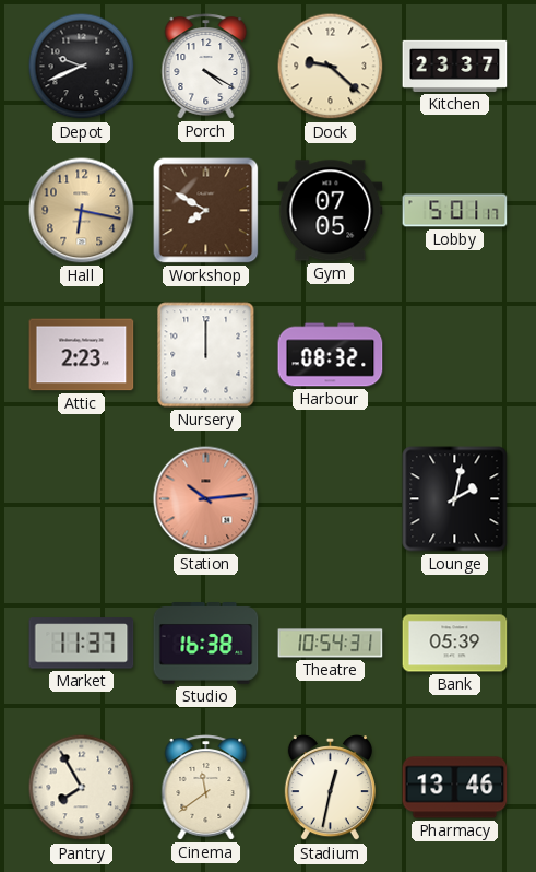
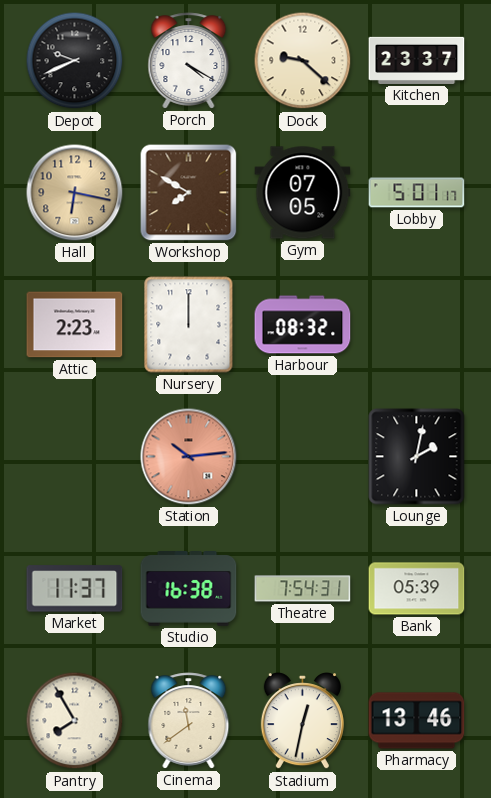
Theatre: 10:54 -> 7:54
